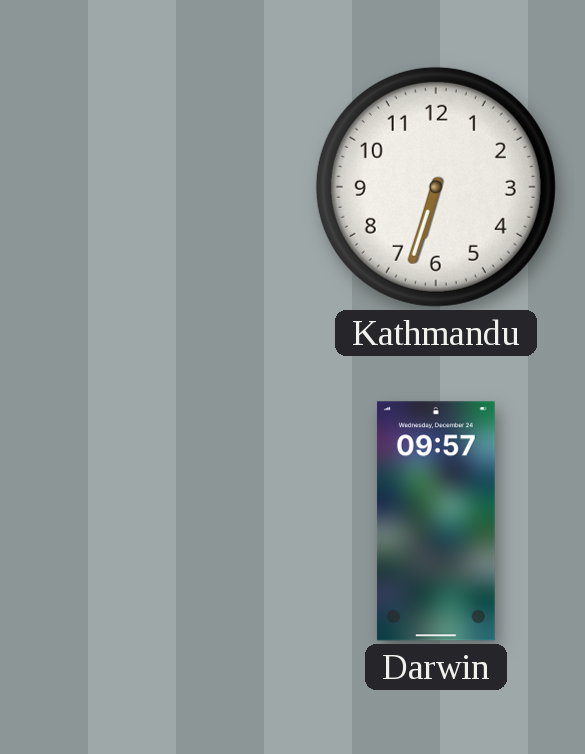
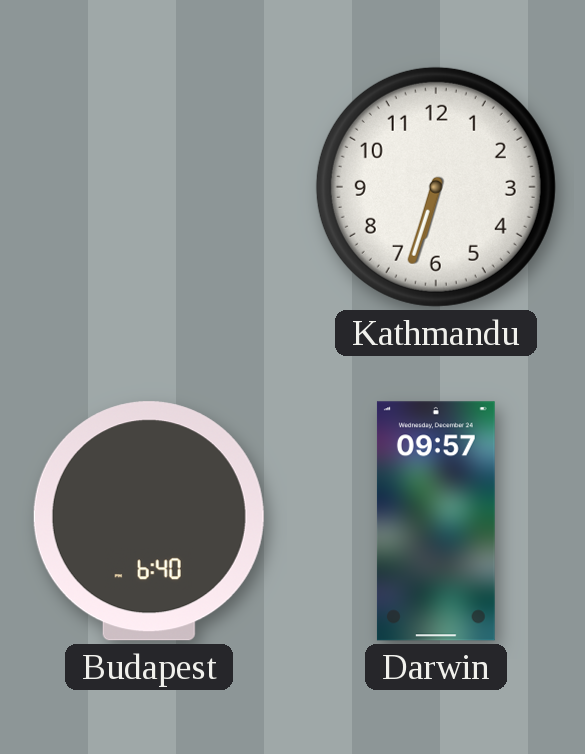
Budapest: none -> 6:40
